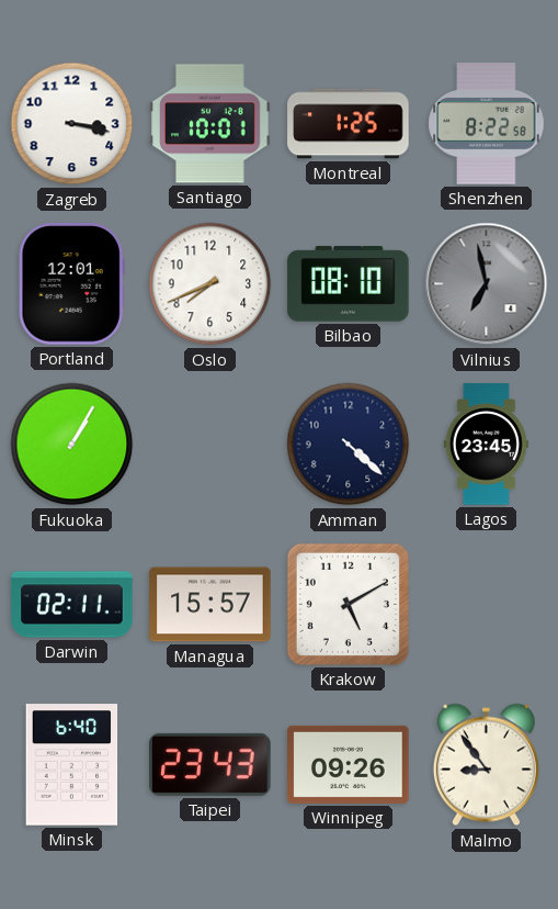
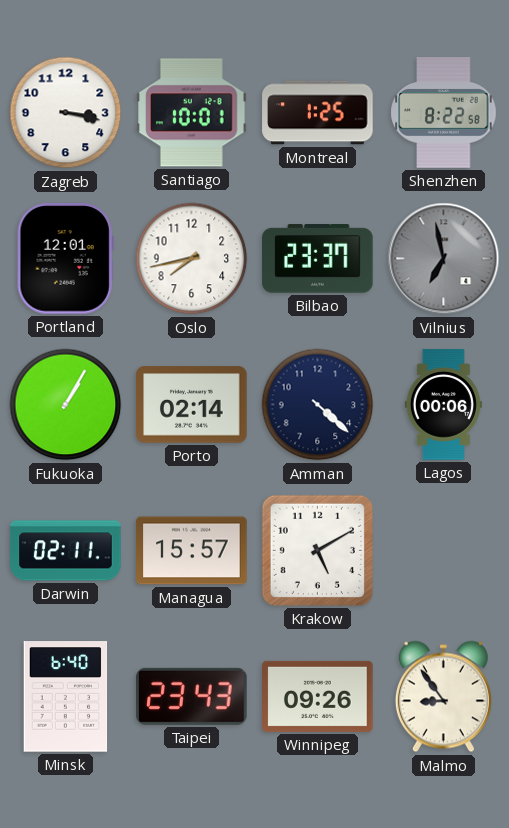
Oslo: 7:41 -> 7:43
Bilbao: 08:10 -> 23:37
Porto: none -> 02:14
Lagos: 23:45 -> 00:06
